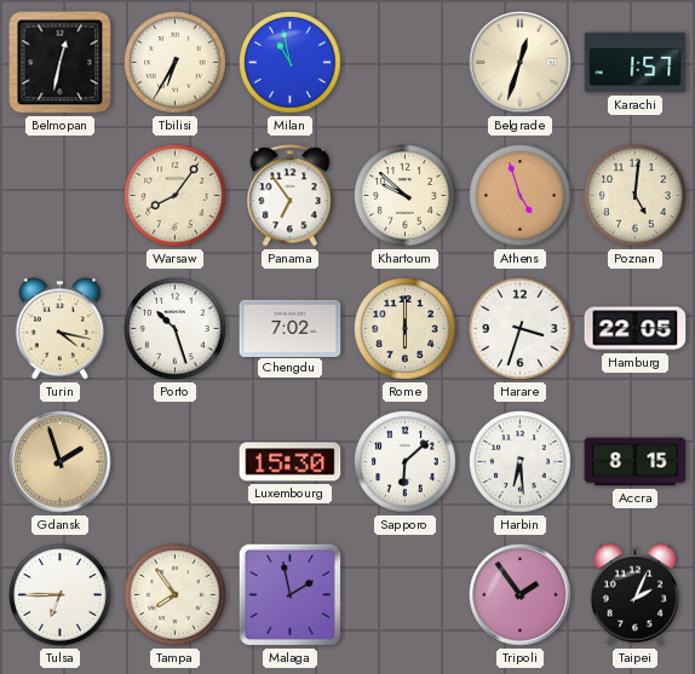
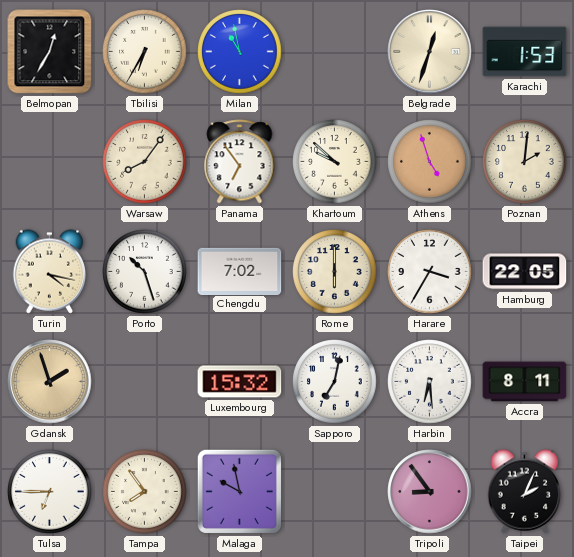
Belmopan: 12:32 -> 12:35
Karachi: 1:57 -> 1:53
Poznan: 5:01 -> 2:01
Harare: 3:33 -> 3:35
Luxembourg: 15:30 -> 15:32
Sapporo: 6:08 -> 7:02
Accra: 8:15 -> 8:11
Malaga: 1:58 -> 9:58
Tripoli: 1:54 -> 8:54
